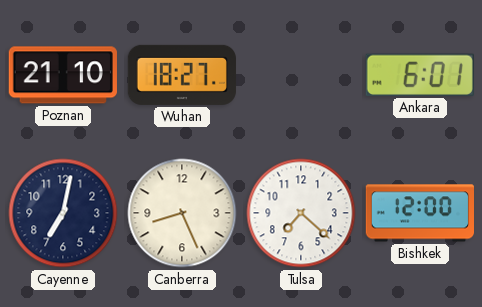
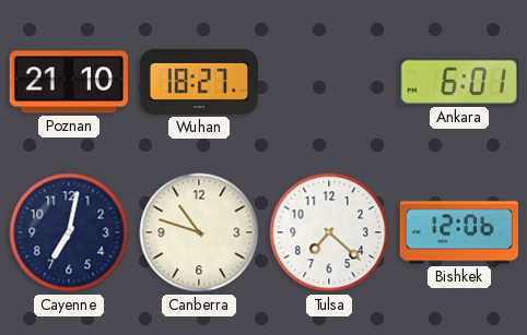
Canberra: 8:26 -> 10:48
Bishkek: 12:00 -> 12:06
